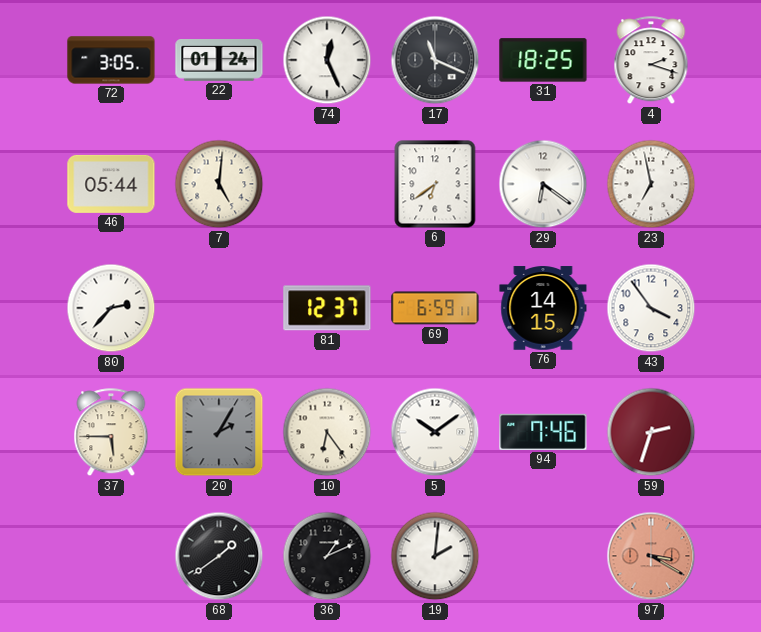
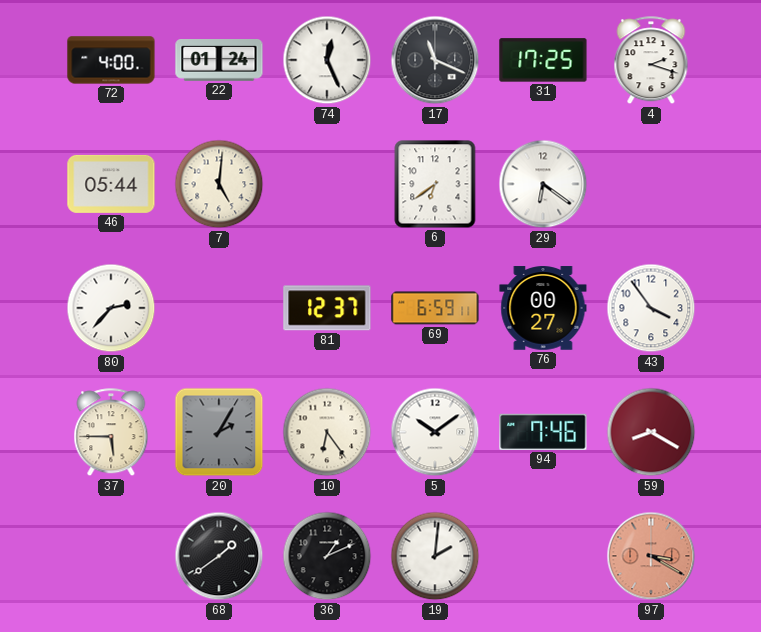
72: 3:05 -> 4:00
31: 18:25 -> 17:25
23: 6:58 -> none
76: 14:15 -> 00:27
59: 2:33 -> 8:20
